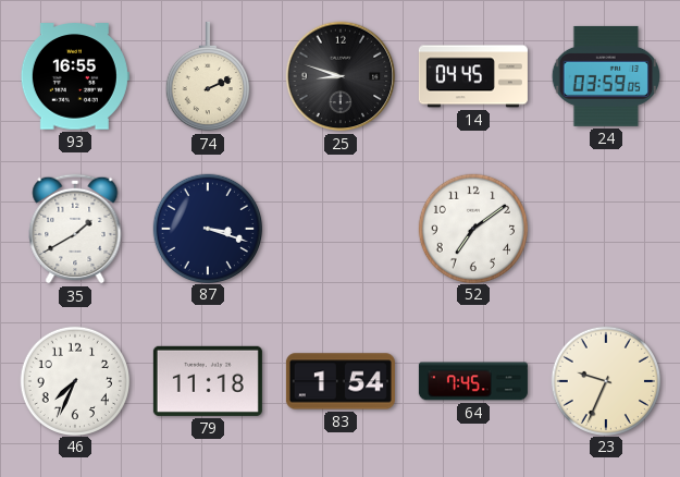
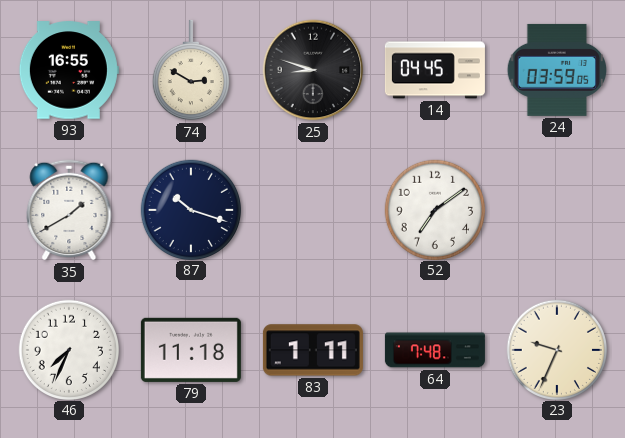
74: 2:11 -> 2:50
87: 3:18 -> 10:18
83: 1:54 -> 1:11
64: 7:45 -> 7:48
